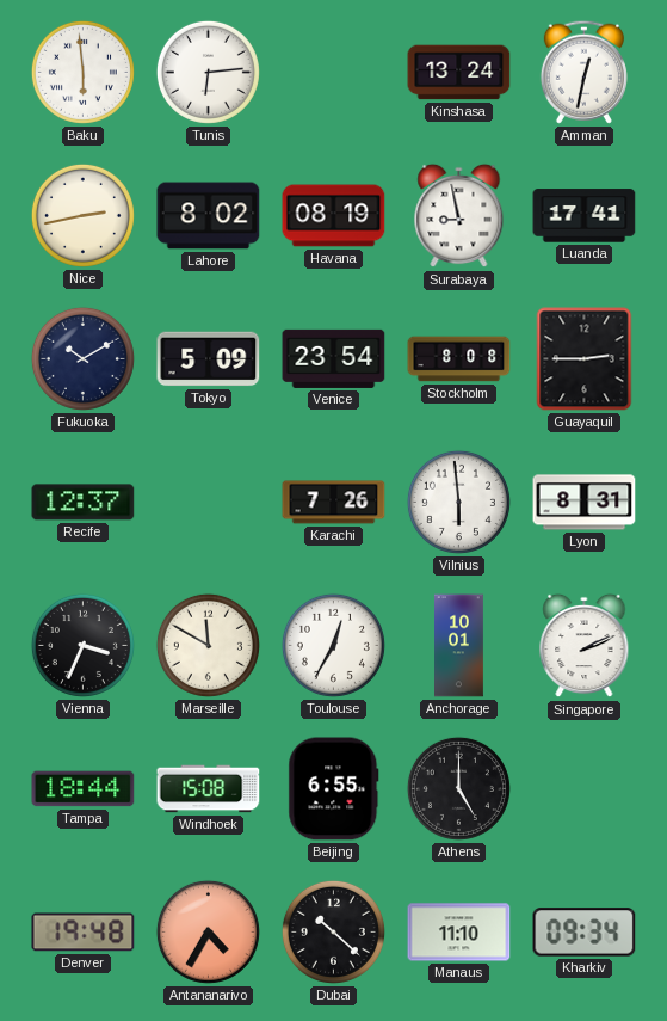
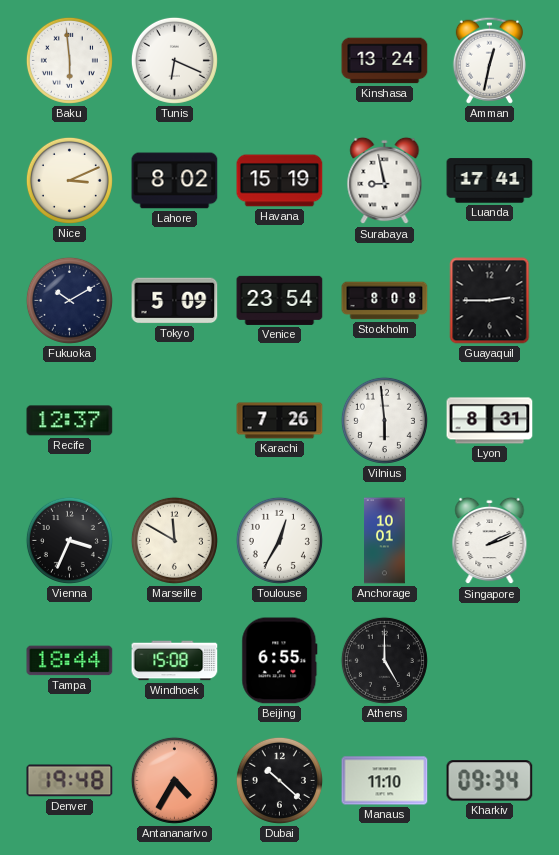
Tunis: 6:14 -> 6:19
Nice: 2:43 -> 3:11
Havana: 08:19 -> 15:19
